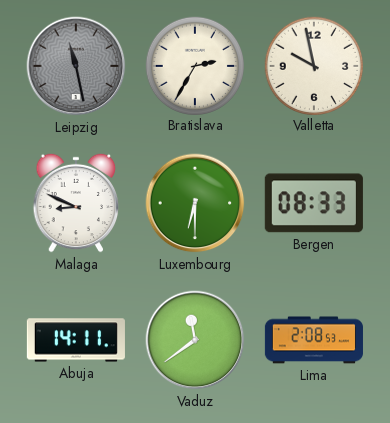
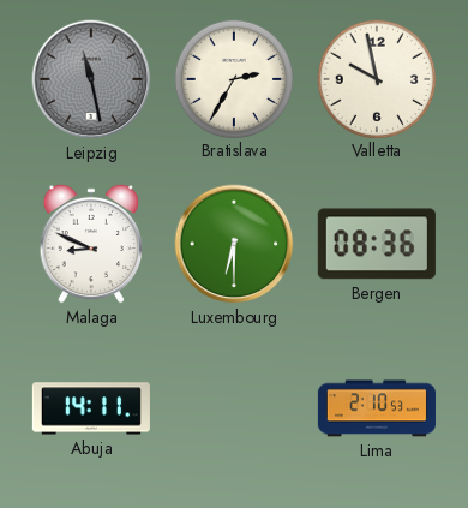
Bergen: 08:33 -> 08:36
Vaduz: 11:39 -> none
Lima: 2:08 -> 2:10
